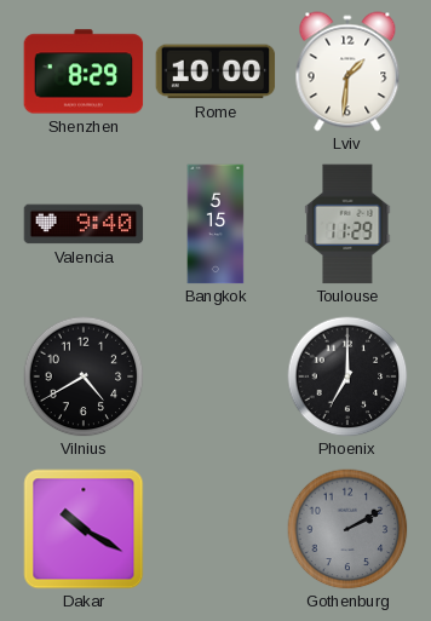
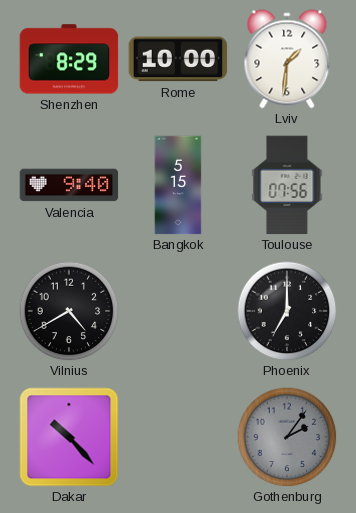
Toulouse: 11:29 -> 07:56
Dakar: 10:20 -> 10:23
Gothenburg: 2:10 -> 2:06
